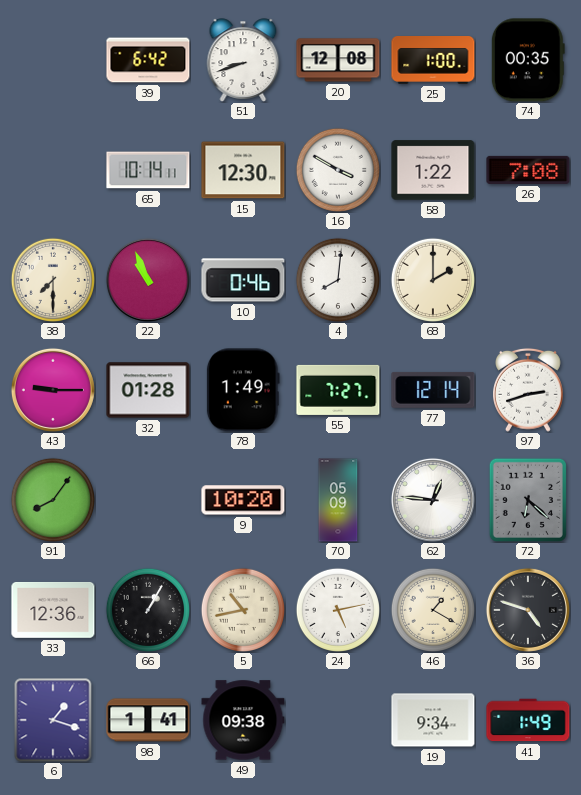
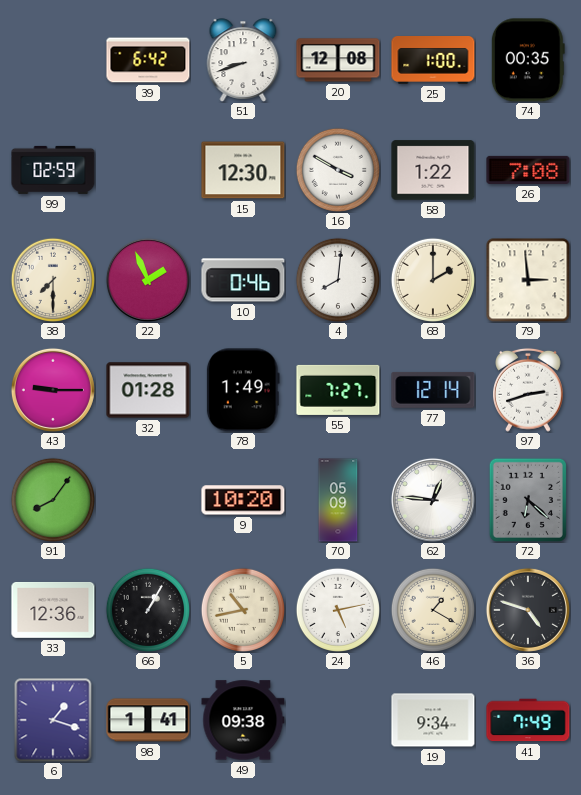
99: none -> 02:59
65: 10:14 -> none
22: 10:56 -> 1:56
79: none -> 2:59
41: 1:49 -> 7:49
